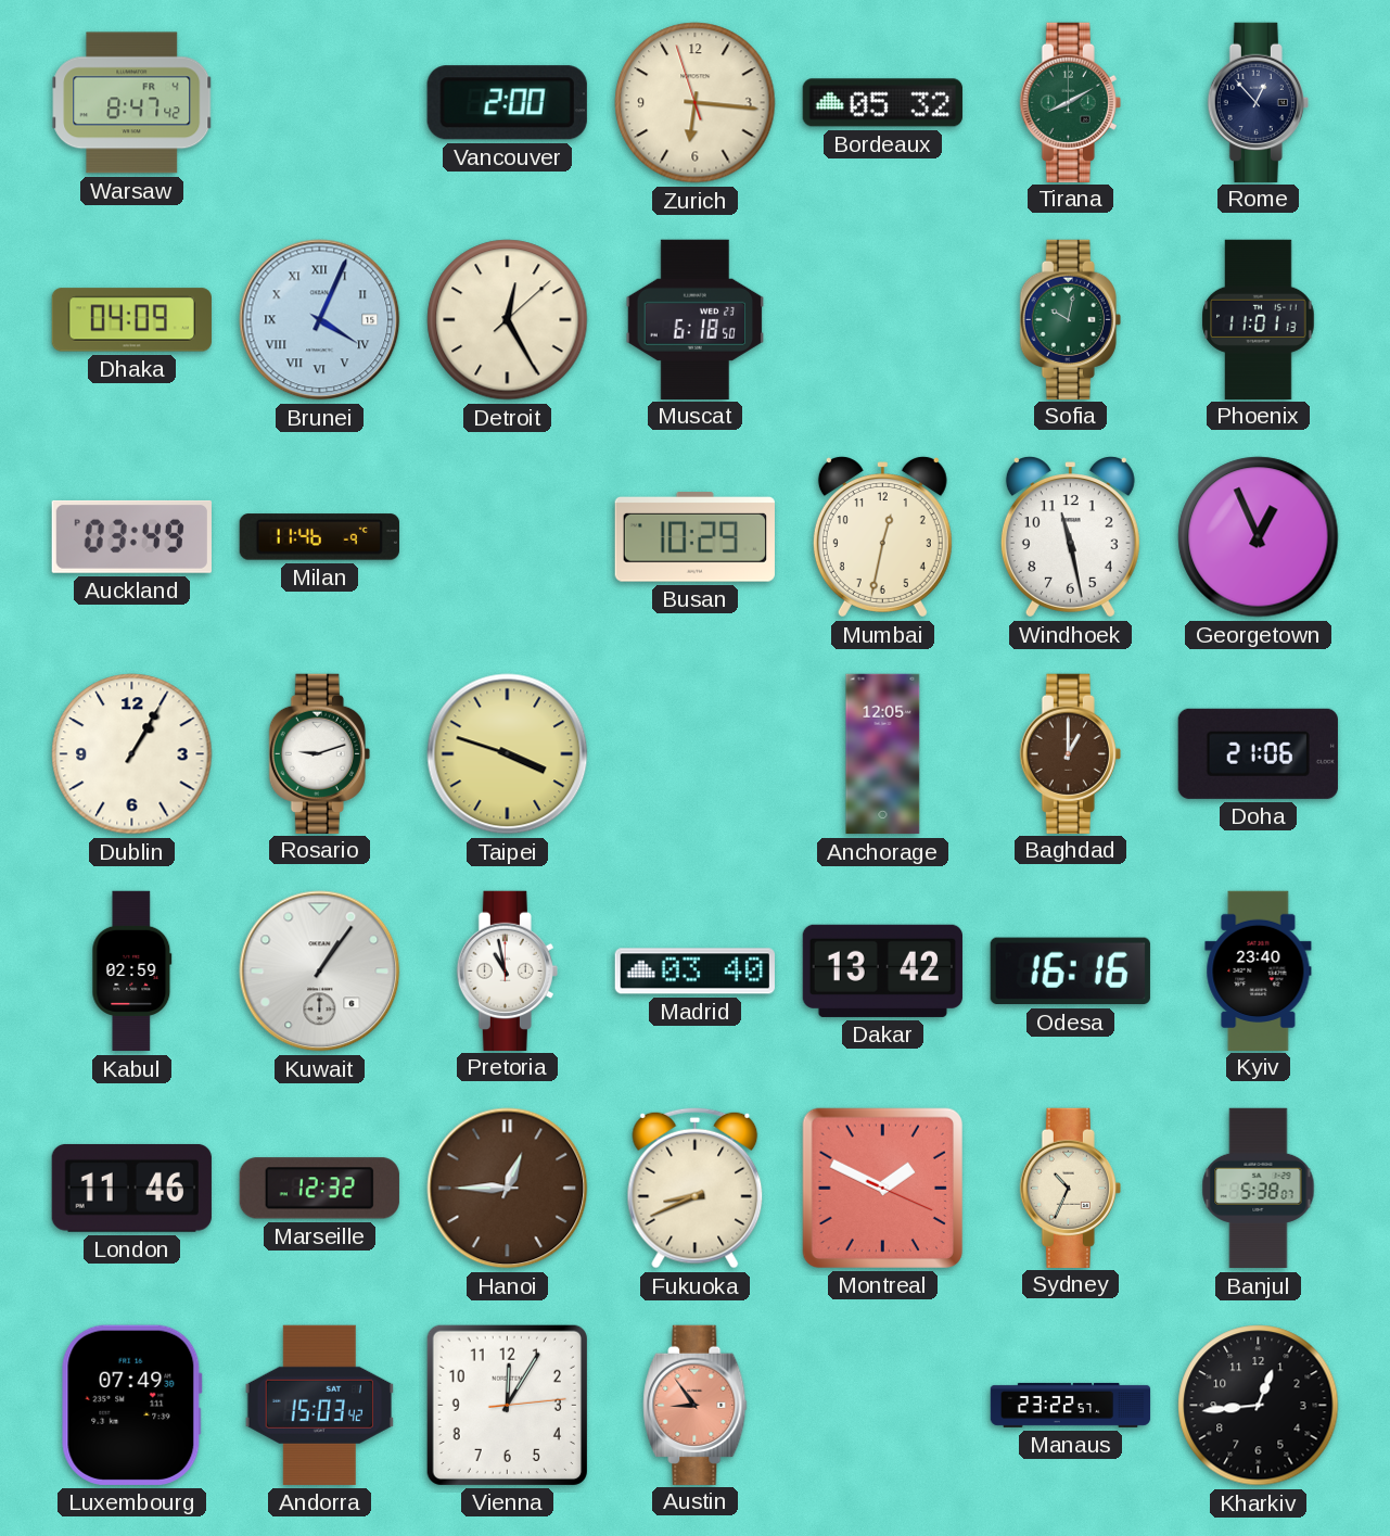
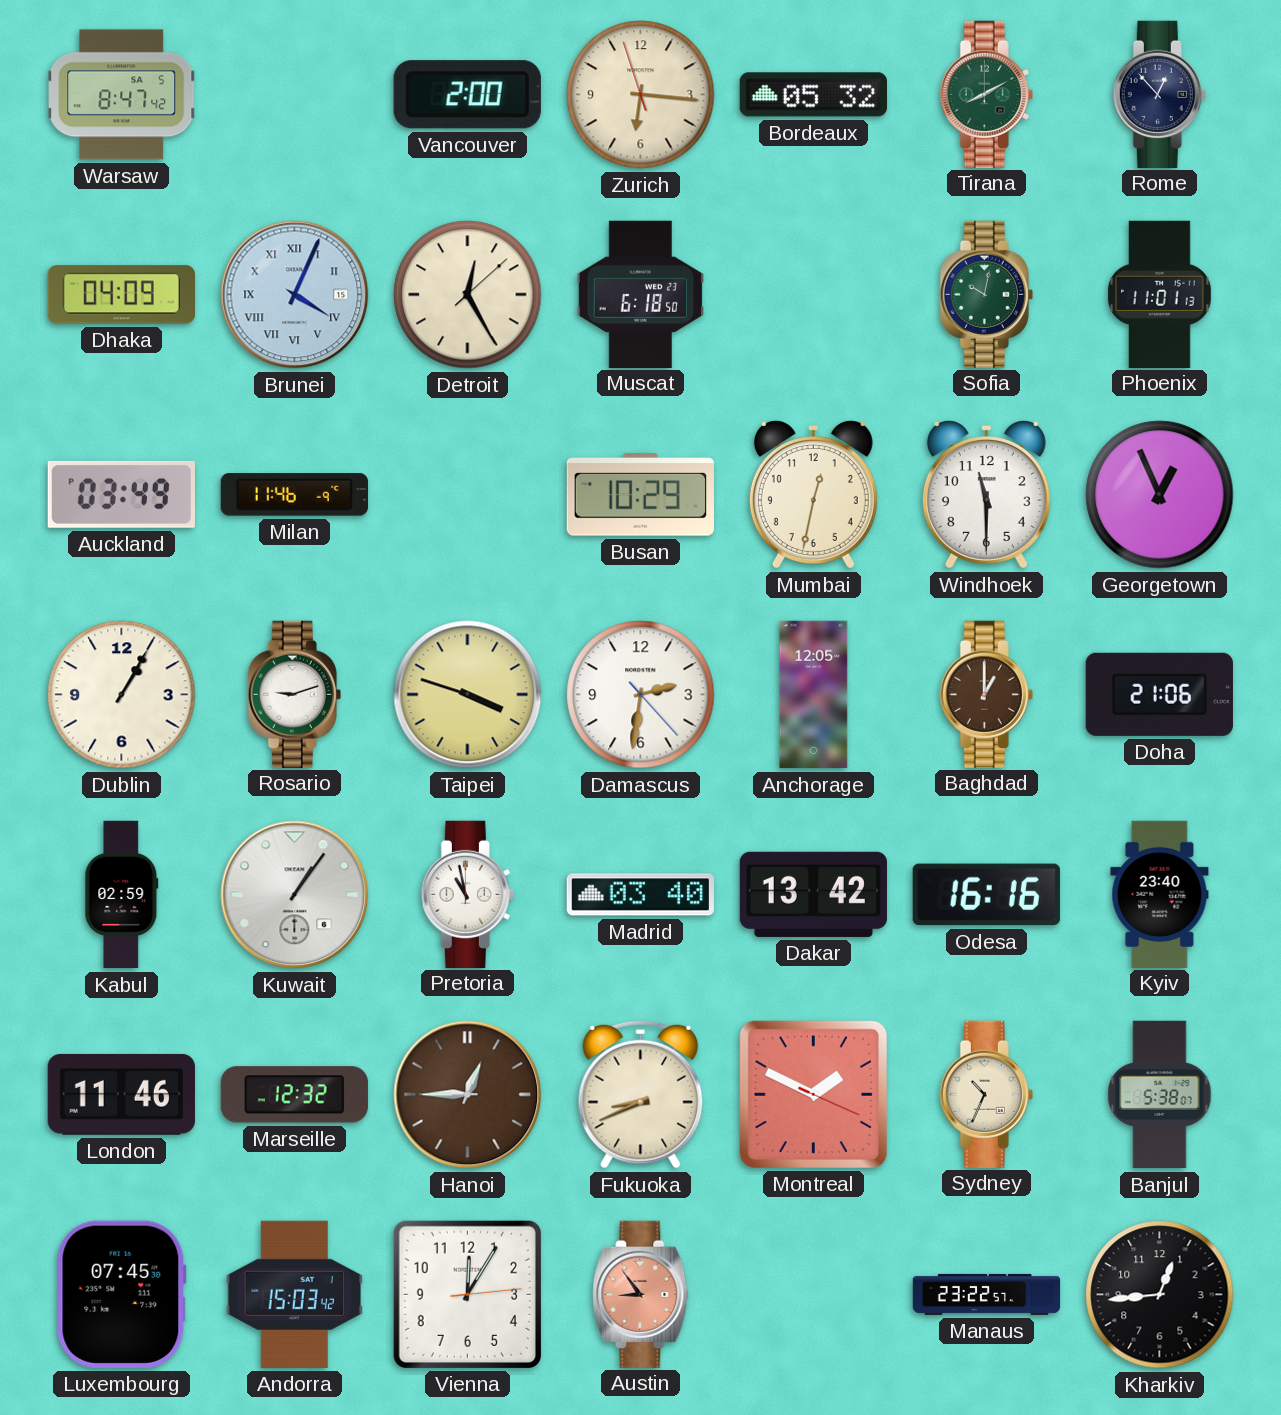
Warsaw date: FR 4 -> SA 5
Windhoek: 11:28 -> 11:30
Damascus: none -> 2:31
Luxembourg: 07:49 -> 07:45
